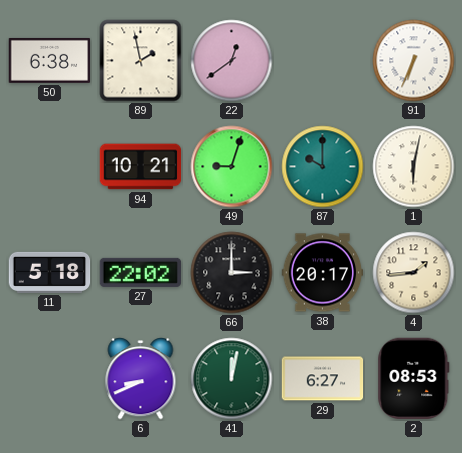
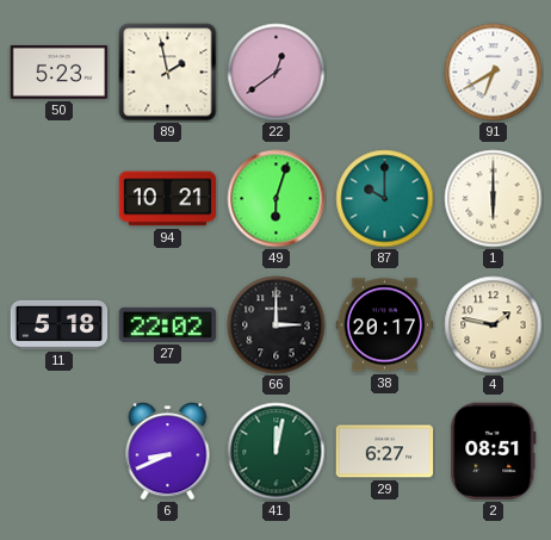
50: 6:38 -> 5:23
91: 6:34 -> 6:40
49: 9:03 -> 6:03
1: 6:02 -> 6:00
4: 1:44 -> 1:47
2: 08:53 -> 08:51
